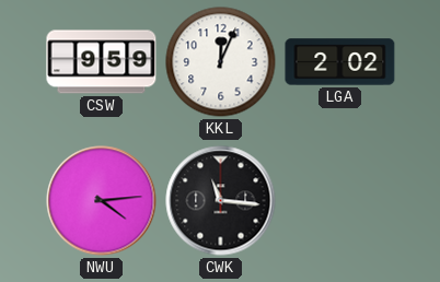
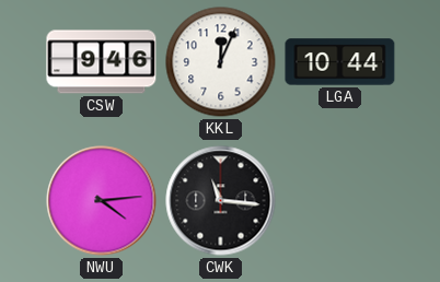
CSW: 9:59 -> 9:46
LGA: 2:02 -> 10:44
